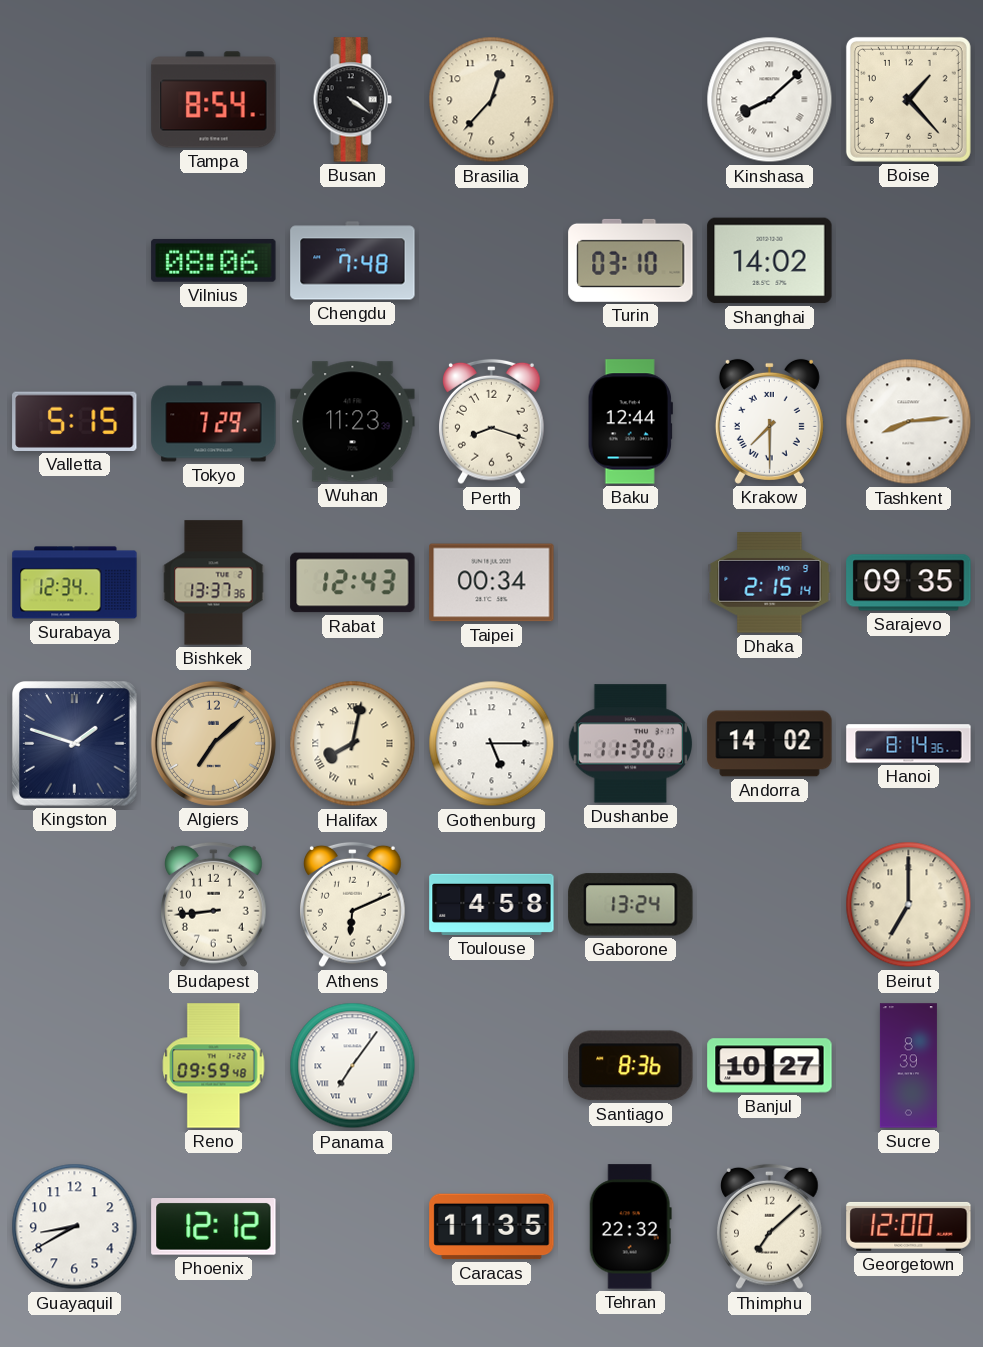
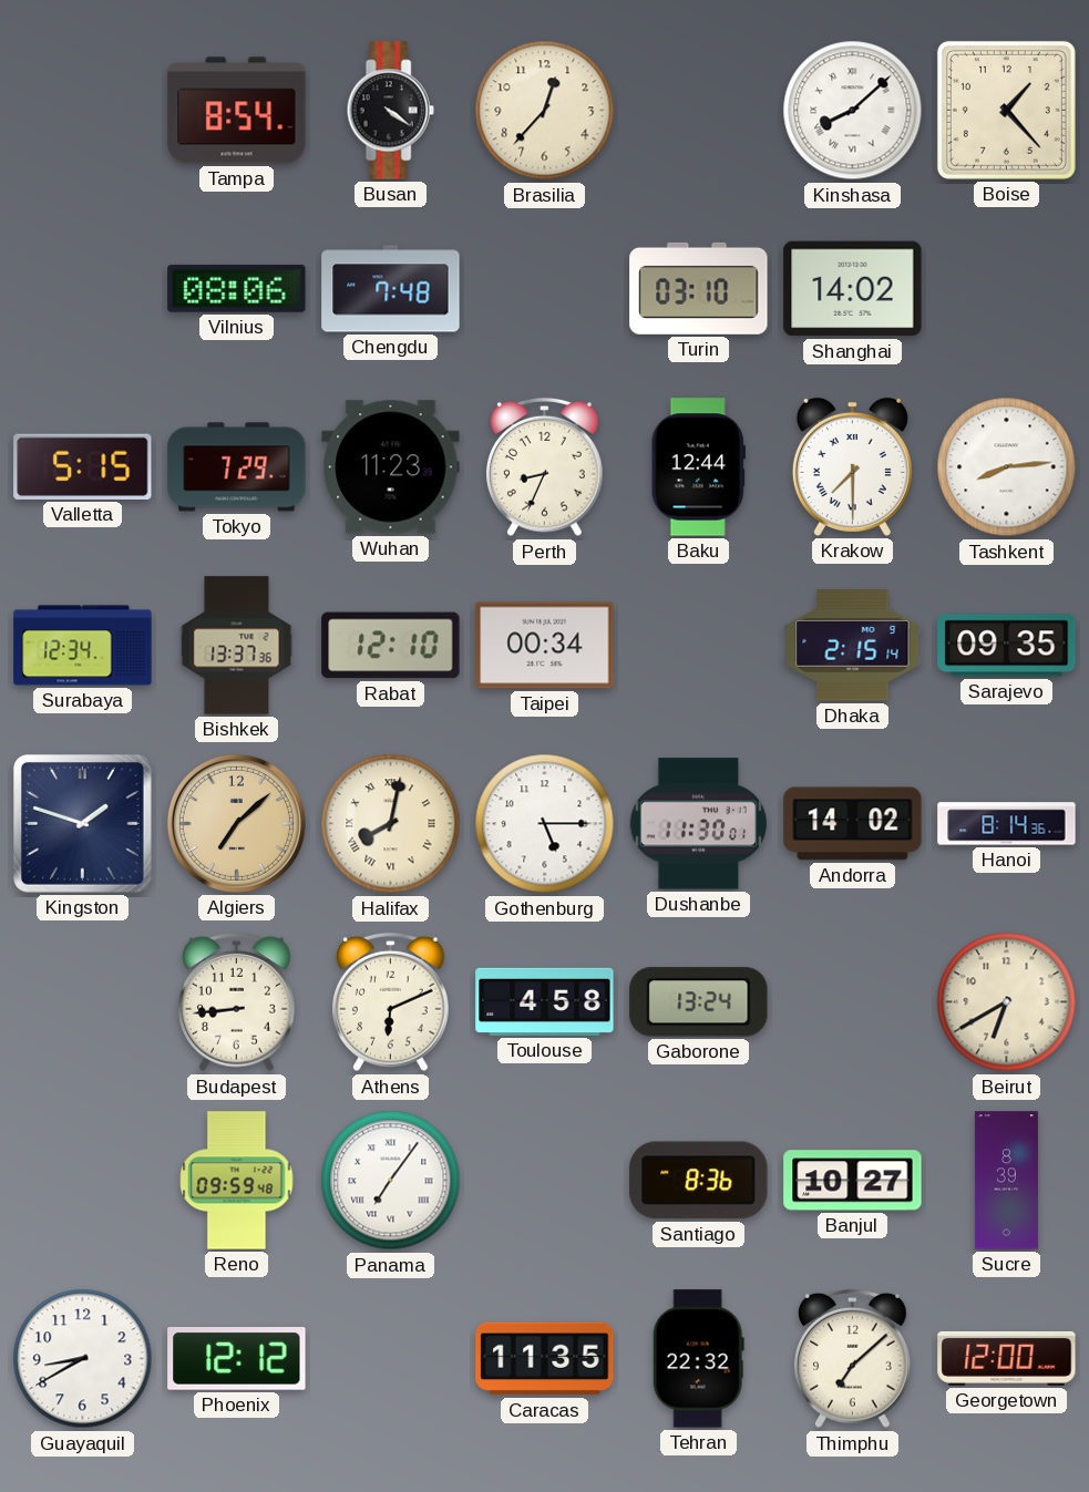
Perth: 8:18 -> 8:34
Rabat: 12:43 -> 12:10
Beirut: 7:00 -> 6:40
